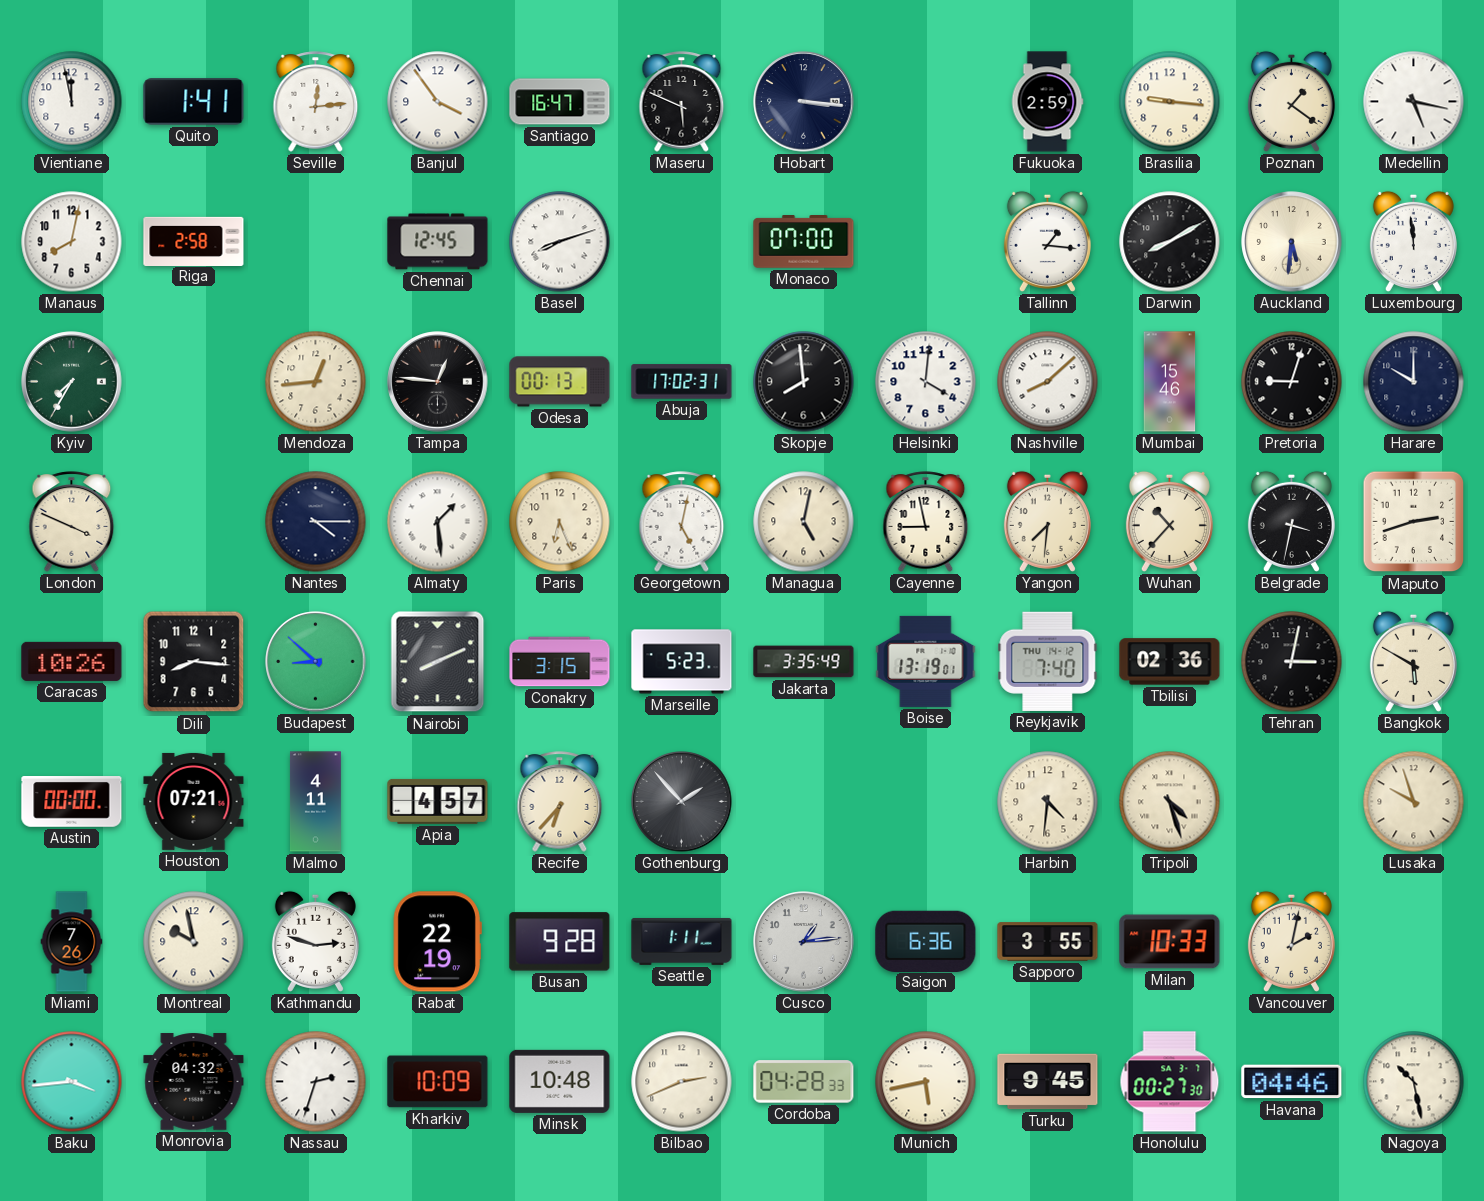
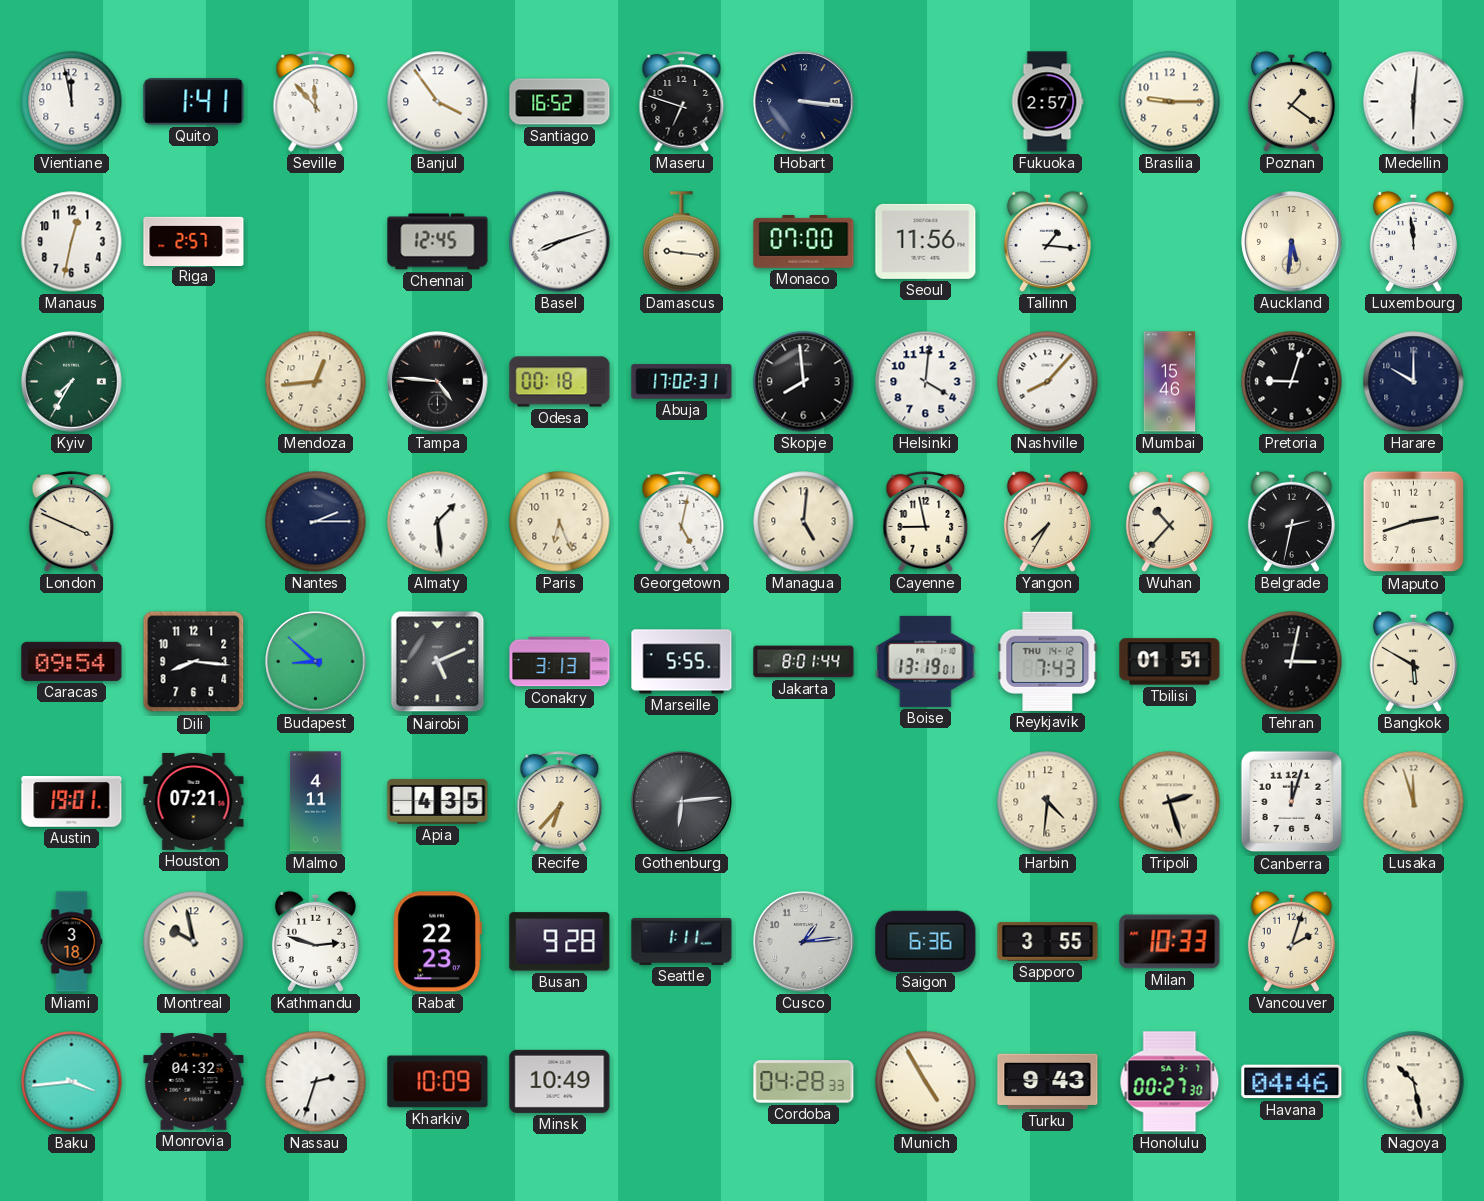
Seville: 12:14 -> 11:53
Santiago: 16:47 -> 16:52
Maseru: 5:49 -> 6:48
Fukuoka: 2:59 -> 2:57
Brasilia: 9:16 -> 9:15
Medellin: 5:17 -> 6:01
Manaus: 8:02 -> 12:32
Riga: 2:58 -> 2:57
Damascus: none -> 9:16
Seoul: none -> 11:56
Darwin: 8:10 -> none
Tampa: 12:46 -> 4:46
Odesa: 00:13 -> 00:18
Nashville: 8:08 -> 8:07
Nantes: 4:15 -> 2:15
Managua: 5:02 -> 5:01
Yangon: 7:31 -> 7:35
Belgrade: 3:32 -> 2:32
Caracas: 10:26 -> 09:54
Nairobi: 8:11 -> 5:11
Conakry: 3:15 -> 3:13
Marseille: 5:23 -> 5:55
Jakarta: 3:35 -> 8:01
Reykjavik: 7:40 -> 7:43
Tbilisi: 02:36 -> 01:51
Austin: 00:00 -> 19:01
Apia: 4:57 -> 4:35
Gothenburg: 1:53 -> 6:14
Tripoli: 4:27 -> 2:27
Canberra: none -> 12:03
Lusaka: 9:57 -> 11:57
Miami: 7:26 -> 3:18
Rabat: 22:19 -> 22:23
Vancouver: 2:02 -> 2:03
Minsk: 10:48 -> 10:49
Bilbao: 2:41 -> none
Munich: 5:43 -> 4:55
Turku: 9:45 -> 9:43
